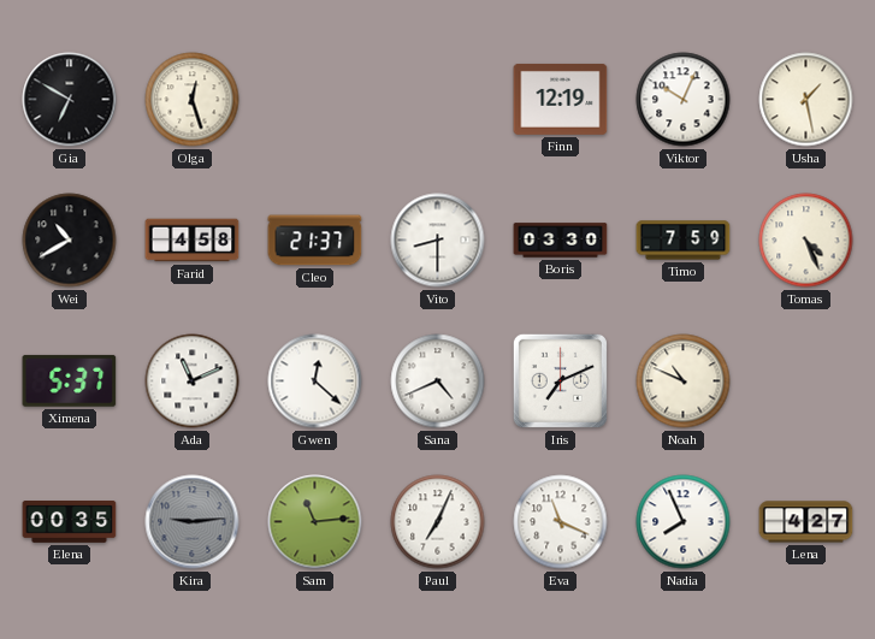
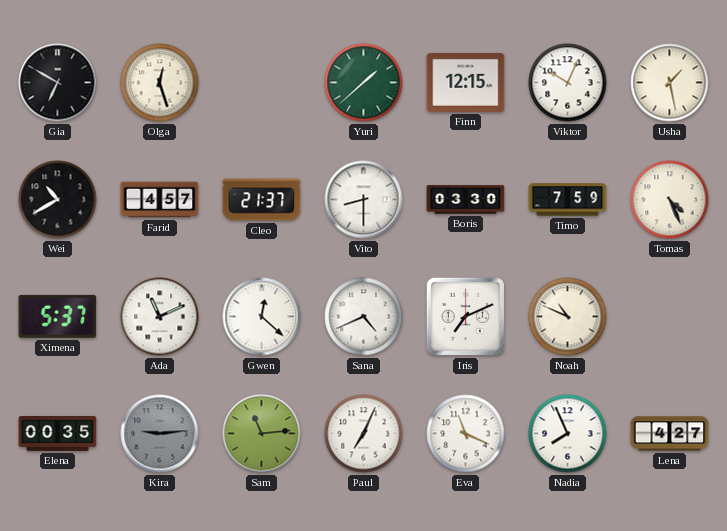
Yuri: none -> 1:38
Finn: 12:19 -> 12:15
Farid: 4:58 -> 4:57
